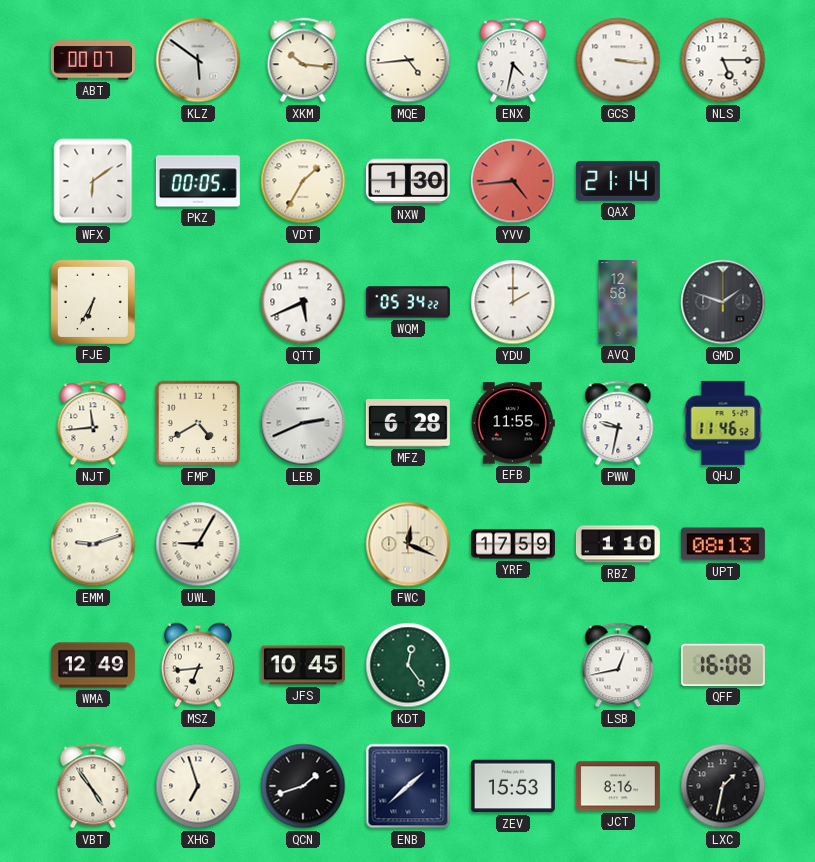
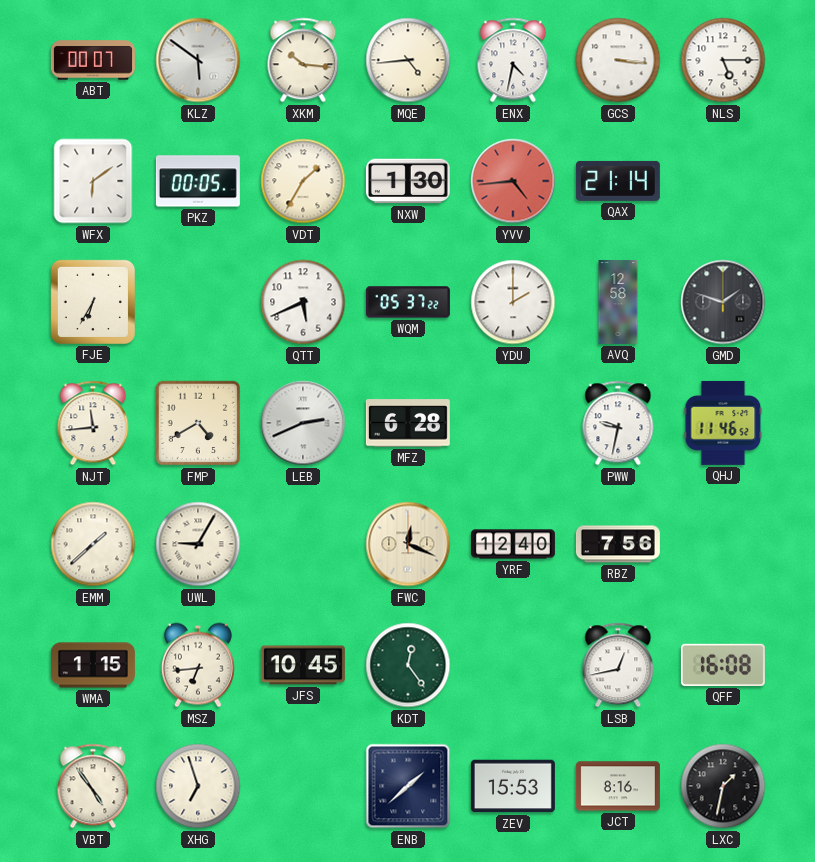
WQM: 05:34 -> 05:37
EFB: 11:55 -> none
EMM: 9:12 -> 1:38
YRF: 17:59 -> 12:40
RBZ: 1:10 -> 7:56
UPT: 08:13 -> none
WMA: 12:49 -> 1:15
QCN: 1:42 -> none
